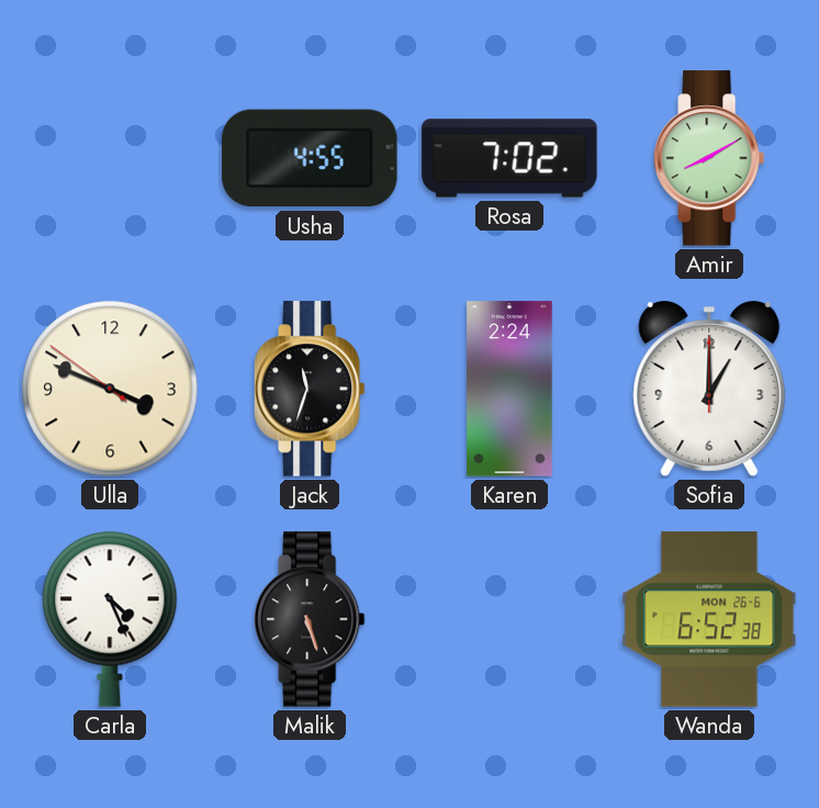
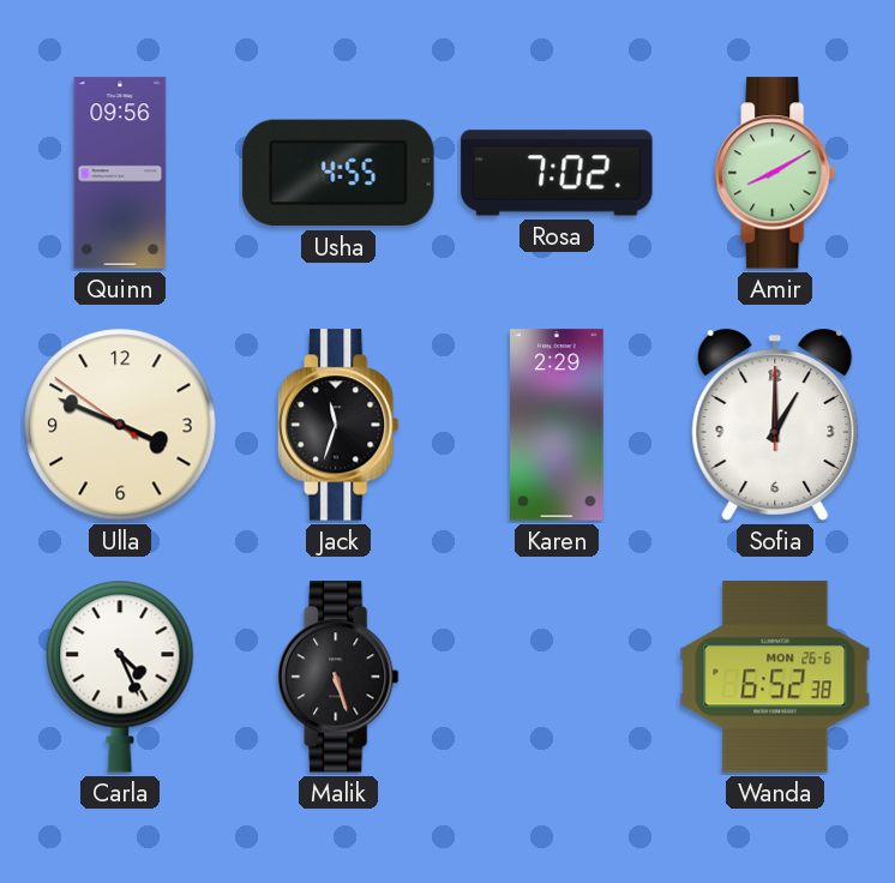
Quinn: none -> 09:56
Karen: 2:24 -> 2:29
